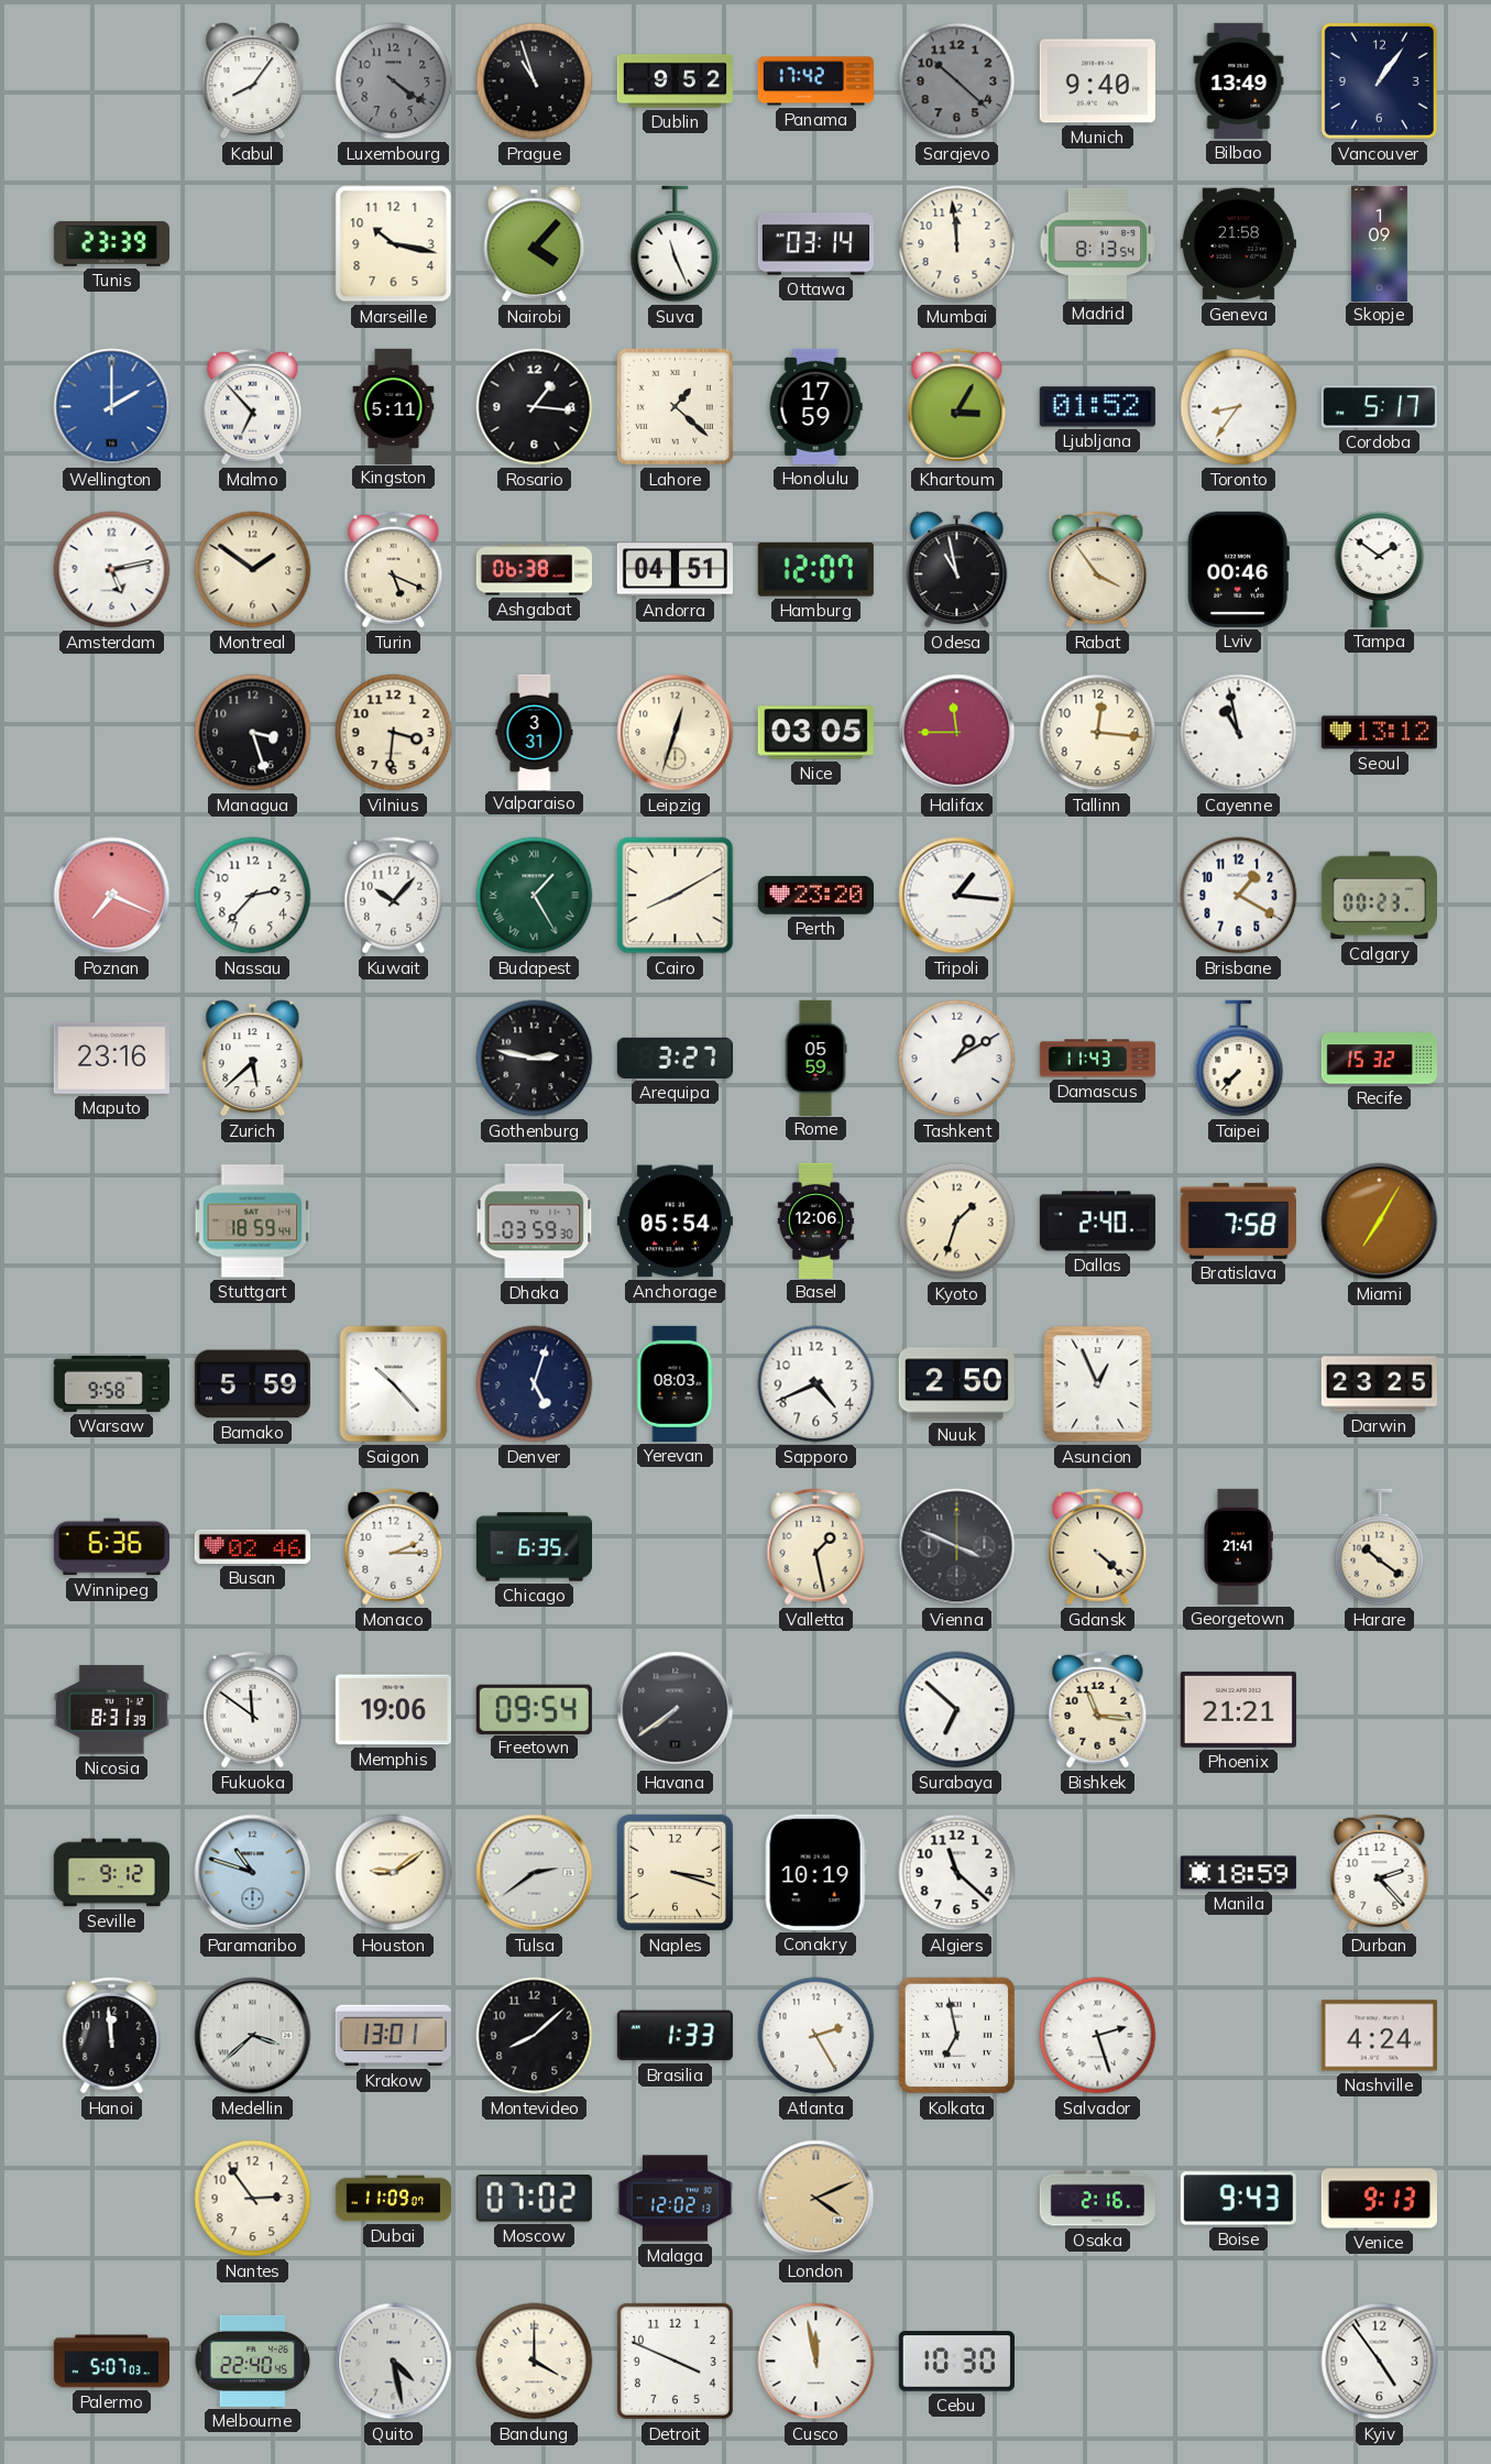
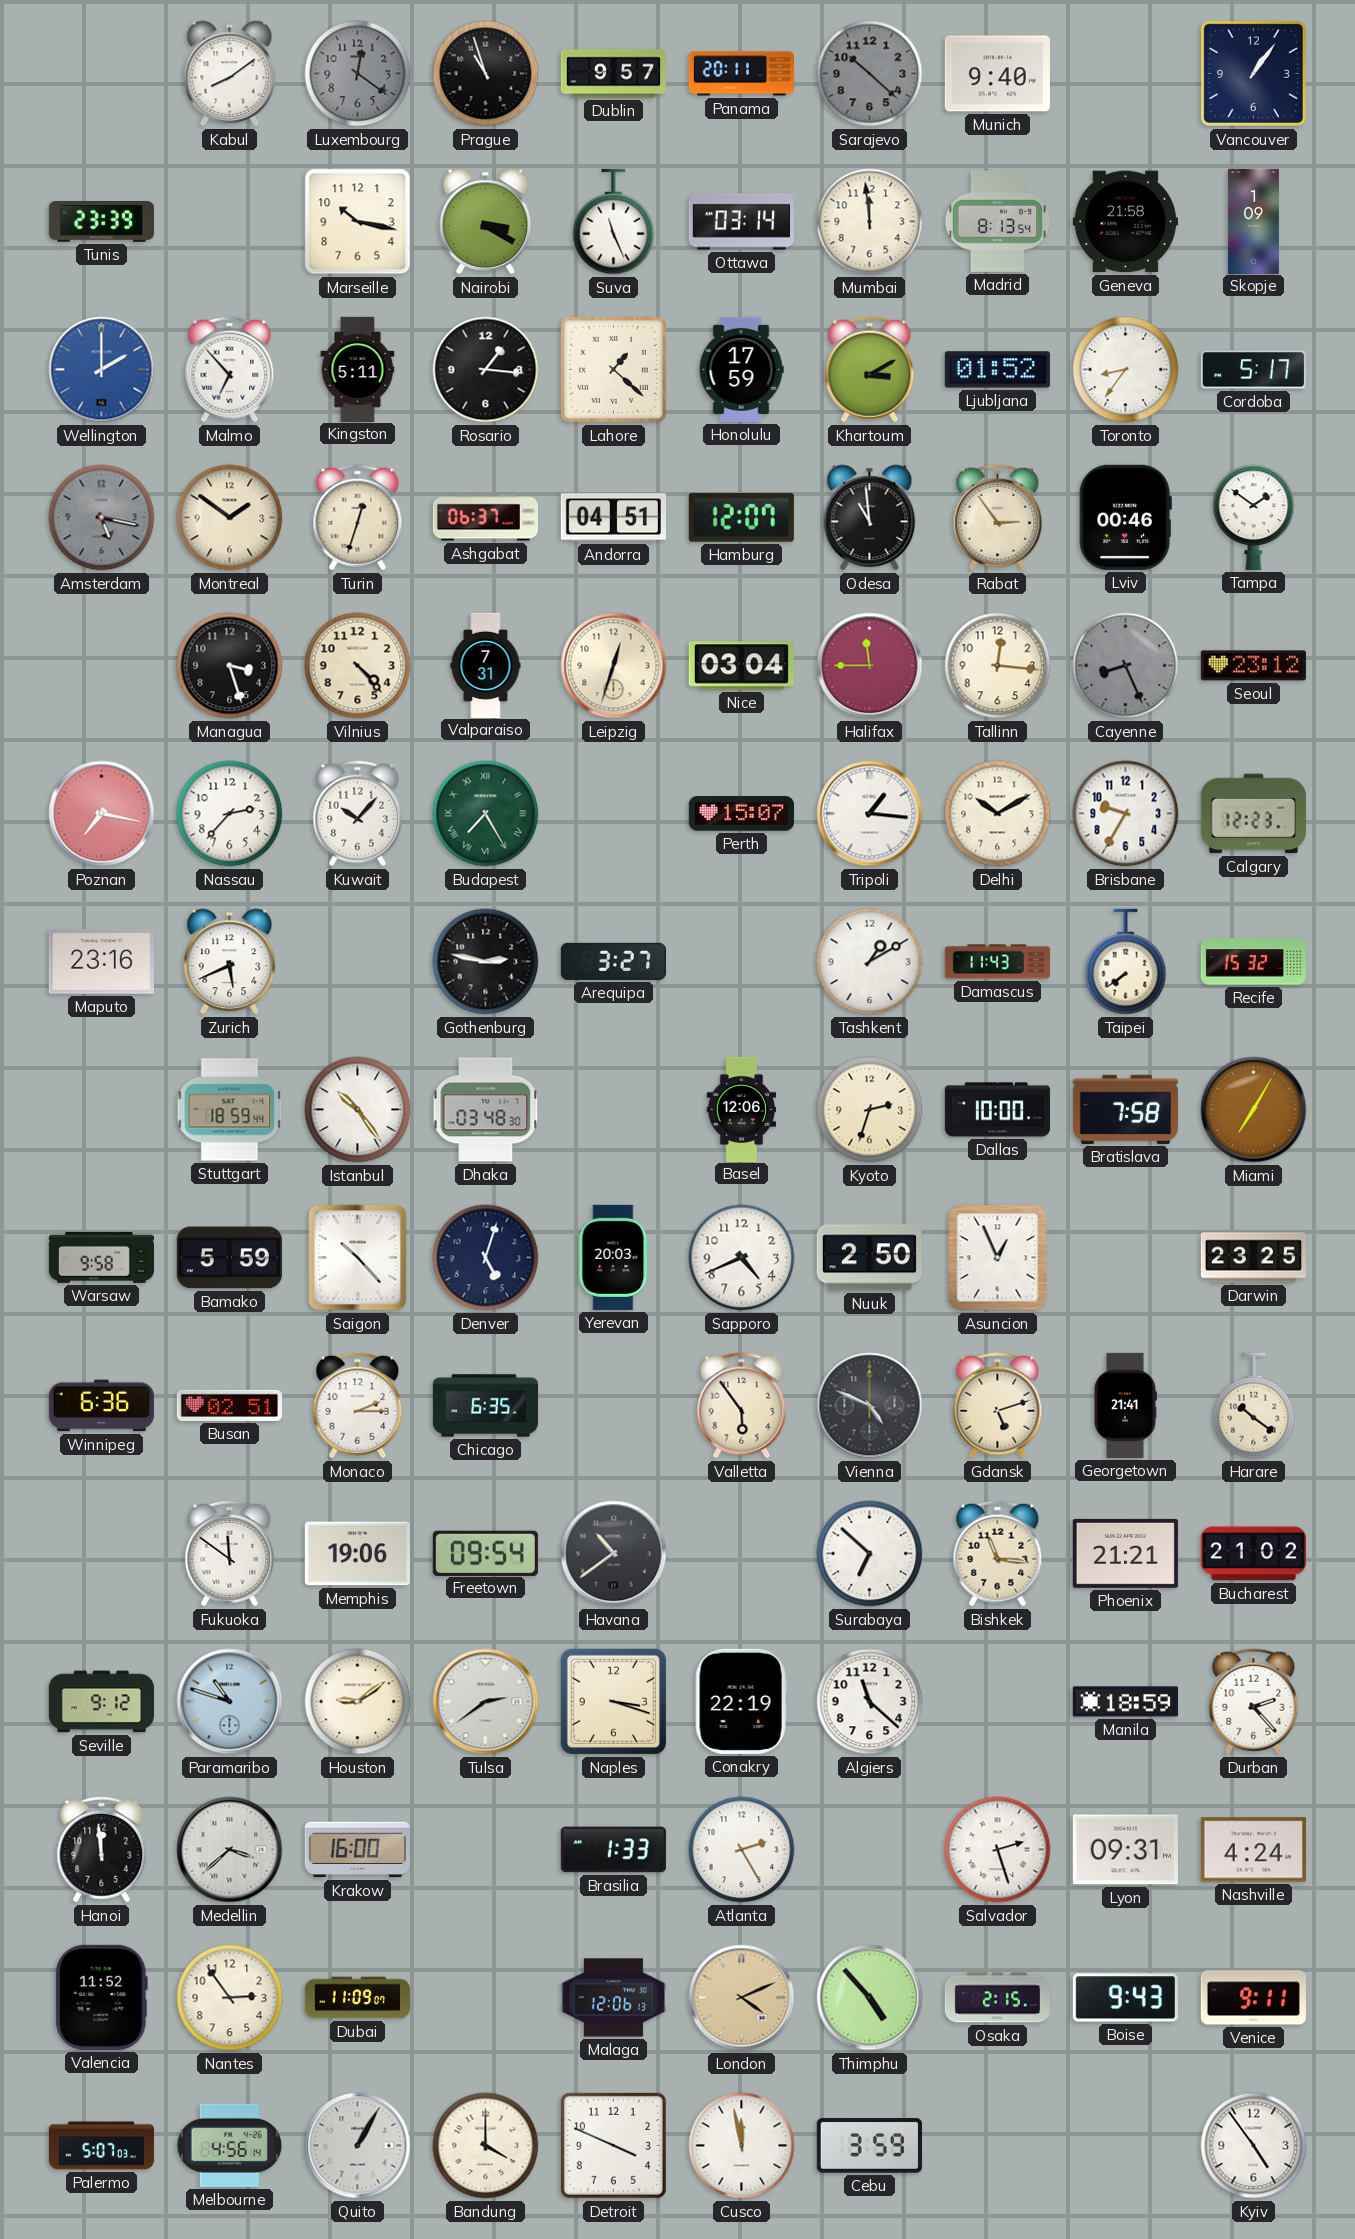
Kabul: 8:06 -> 8:09
Luxembourg: 4:21 -> 12:21
Dublin: 9:52 -> 9:57
Panama: 17:42 -> 20:11
Bilbao: 13:49 -> none
Nairobi: 4:07 -> 3:20
Khartoum: 3:05 -> 3:10
Amsterdam: 5:13 -> 5:17
Amsterdam dial: white -> grey
Turin: 5:19 -> 12:33
Ashgabat: 06:38 -> 06:37
Odesa: 10:58 -> 10:59
Rabat: 3:54 -> 2:54
Vilnius: 3:31 -> 4:23
Valparaiso: 3:31 -> 7:31
Nice: 03:05 -> 03:04
Cayenne: 10:58 -> 8:26
Cayenne dial: white -> grey
Seoul: 13:12 -> 23:12
Poznan: 7:19 -> 7:17
Budapest: 1:25 -> 7:25
Cairo: 8:10 -> none
Perth: 23:20 -> 15:07
Delhi: none -> 10:10
Brisbane: 1:20 -> 9:35
Calgary: 00:23 -> 12:23
Zurich: 5:38 -> 5:41
Rome: 05:59 -> none
Taipei: 7:37 -> 7:39
Istanbul: none -> 10:24
Dhaka: 03:59 -> 03:48
Anchorage: 05:54 -> none
Kyoto: 1:33 -> 2:33
Dallas: 2:40 -> 10:00
Yerevan: 08:03 -> 20:03
Busan: 02:46 -> 02:51
Valletta: 1:28 -> 5:54
Vienna: 3:49 -> 4:49
Gdansk: 4:22 -> 5:12
Nicosia: 8:31 -> none
Havana: 7:39 -> 10:39
Bucharest: none -> 21:02
Conakry: 10:19 -> 22:19
Krakow: 13:01 -> 16:00
Montevideo: 8:08 -> none
Kolkata: 6:58 -> none
Lyon: none -> 09:31
Valencia: none -> 11:52
Moscow: 07:02 -> none
Malaga: 12:02 -> 12:06
Thimphu: none -> 4:53
Osaka: 2:16 -> 2:15
Venice: 9:13 -> 9:11
Melbourne: 22:40 -> 4:56
Quito: 4:28 -> 1:05
Cebu: 10:30 -> 3:59
